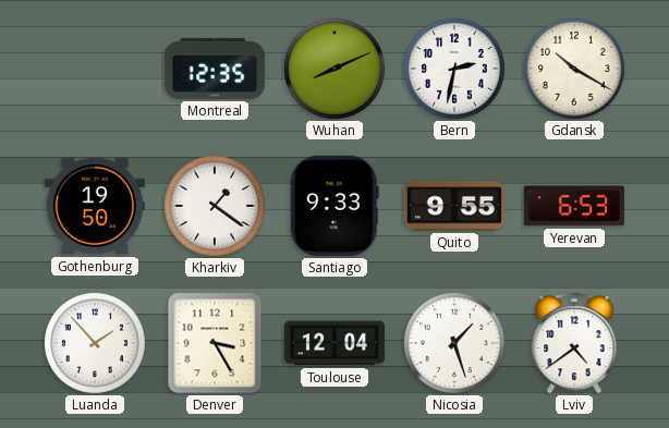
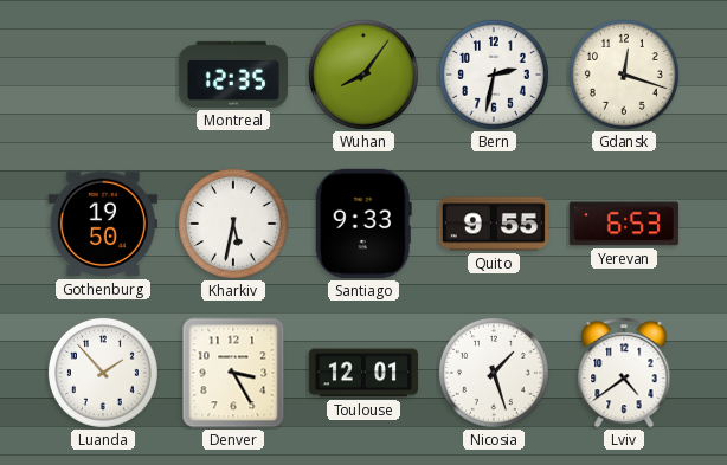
Wuhan: 8:11 -> 8:06
Gdansk: 10:20 -> 12:18
Kharkiv: 1:21 -> 5:32
Toulouse: 12:04 -> 12:01
